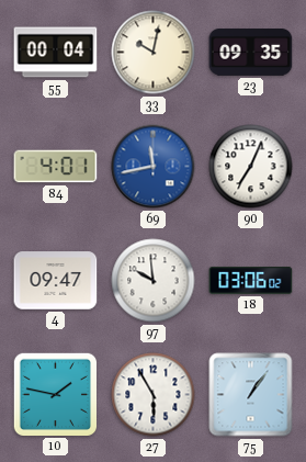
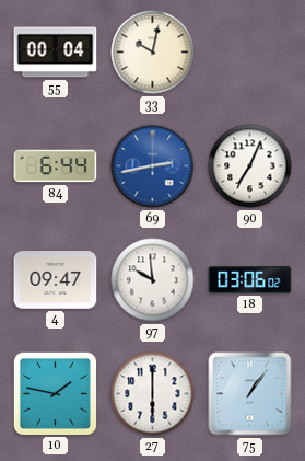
23: 09:35 -> none
84: 4:01 -> 6:44
69: 11:43 -> 2:43
27: 5:55 -> 6:00
